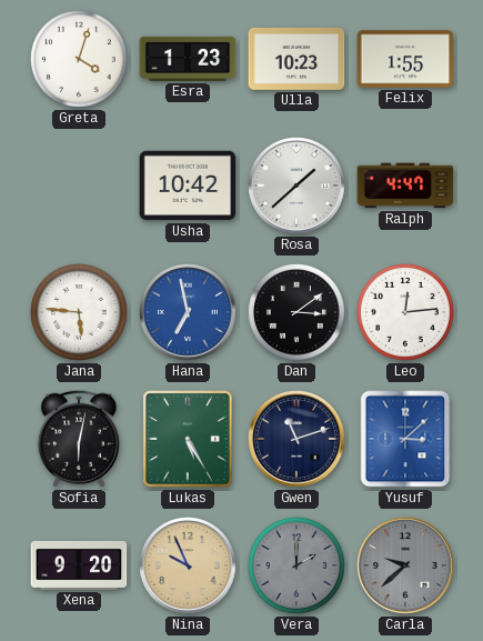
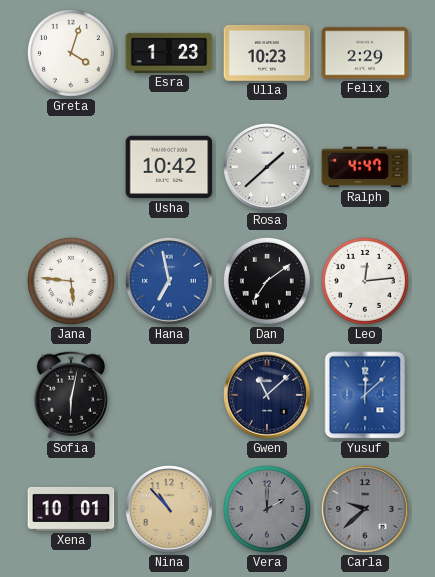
Felix: 1:55 -> 2:29
Dan: 3:09 -> 7:09
Lukas: 5:25 -> none
Gwen: 11:12 -> 11:08
Yusuf: 3:08 -> 12:08
Xena: 9:20 -> 10:01
Nina: 9:56 -> 10:53
